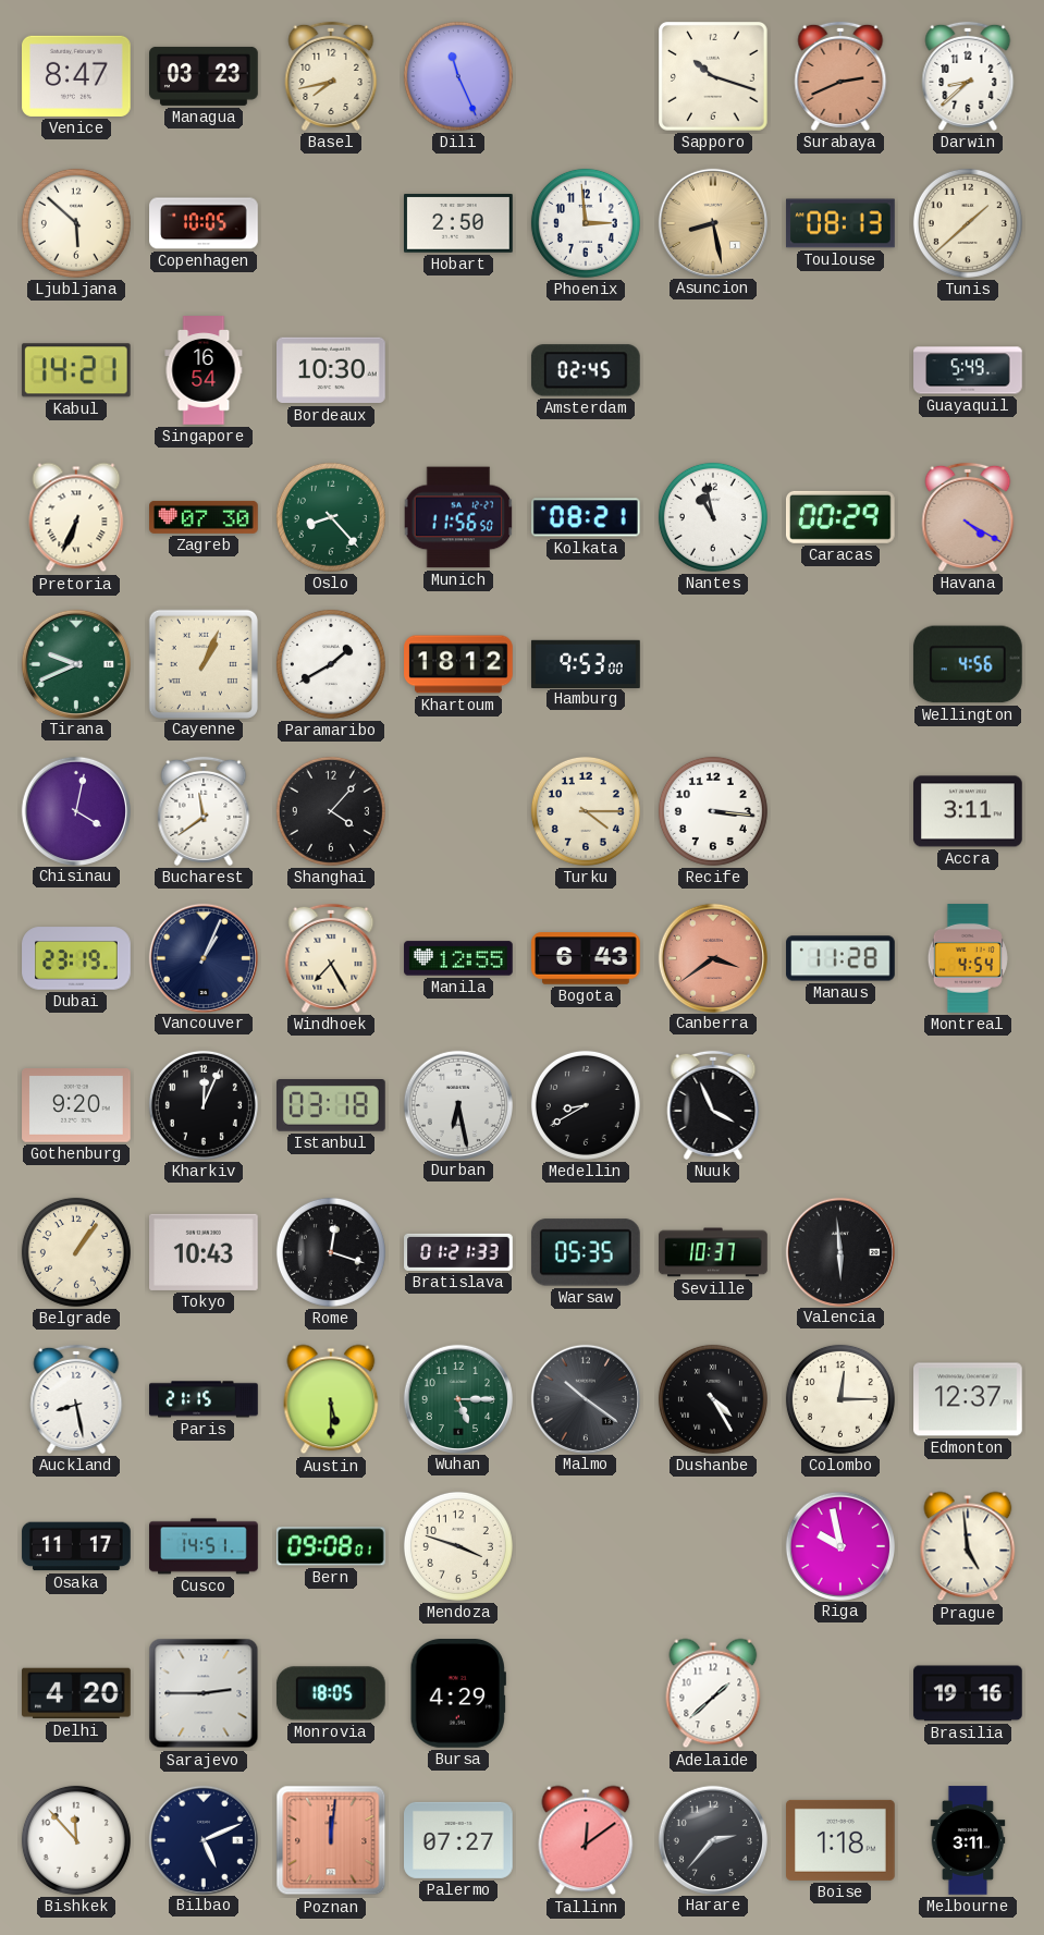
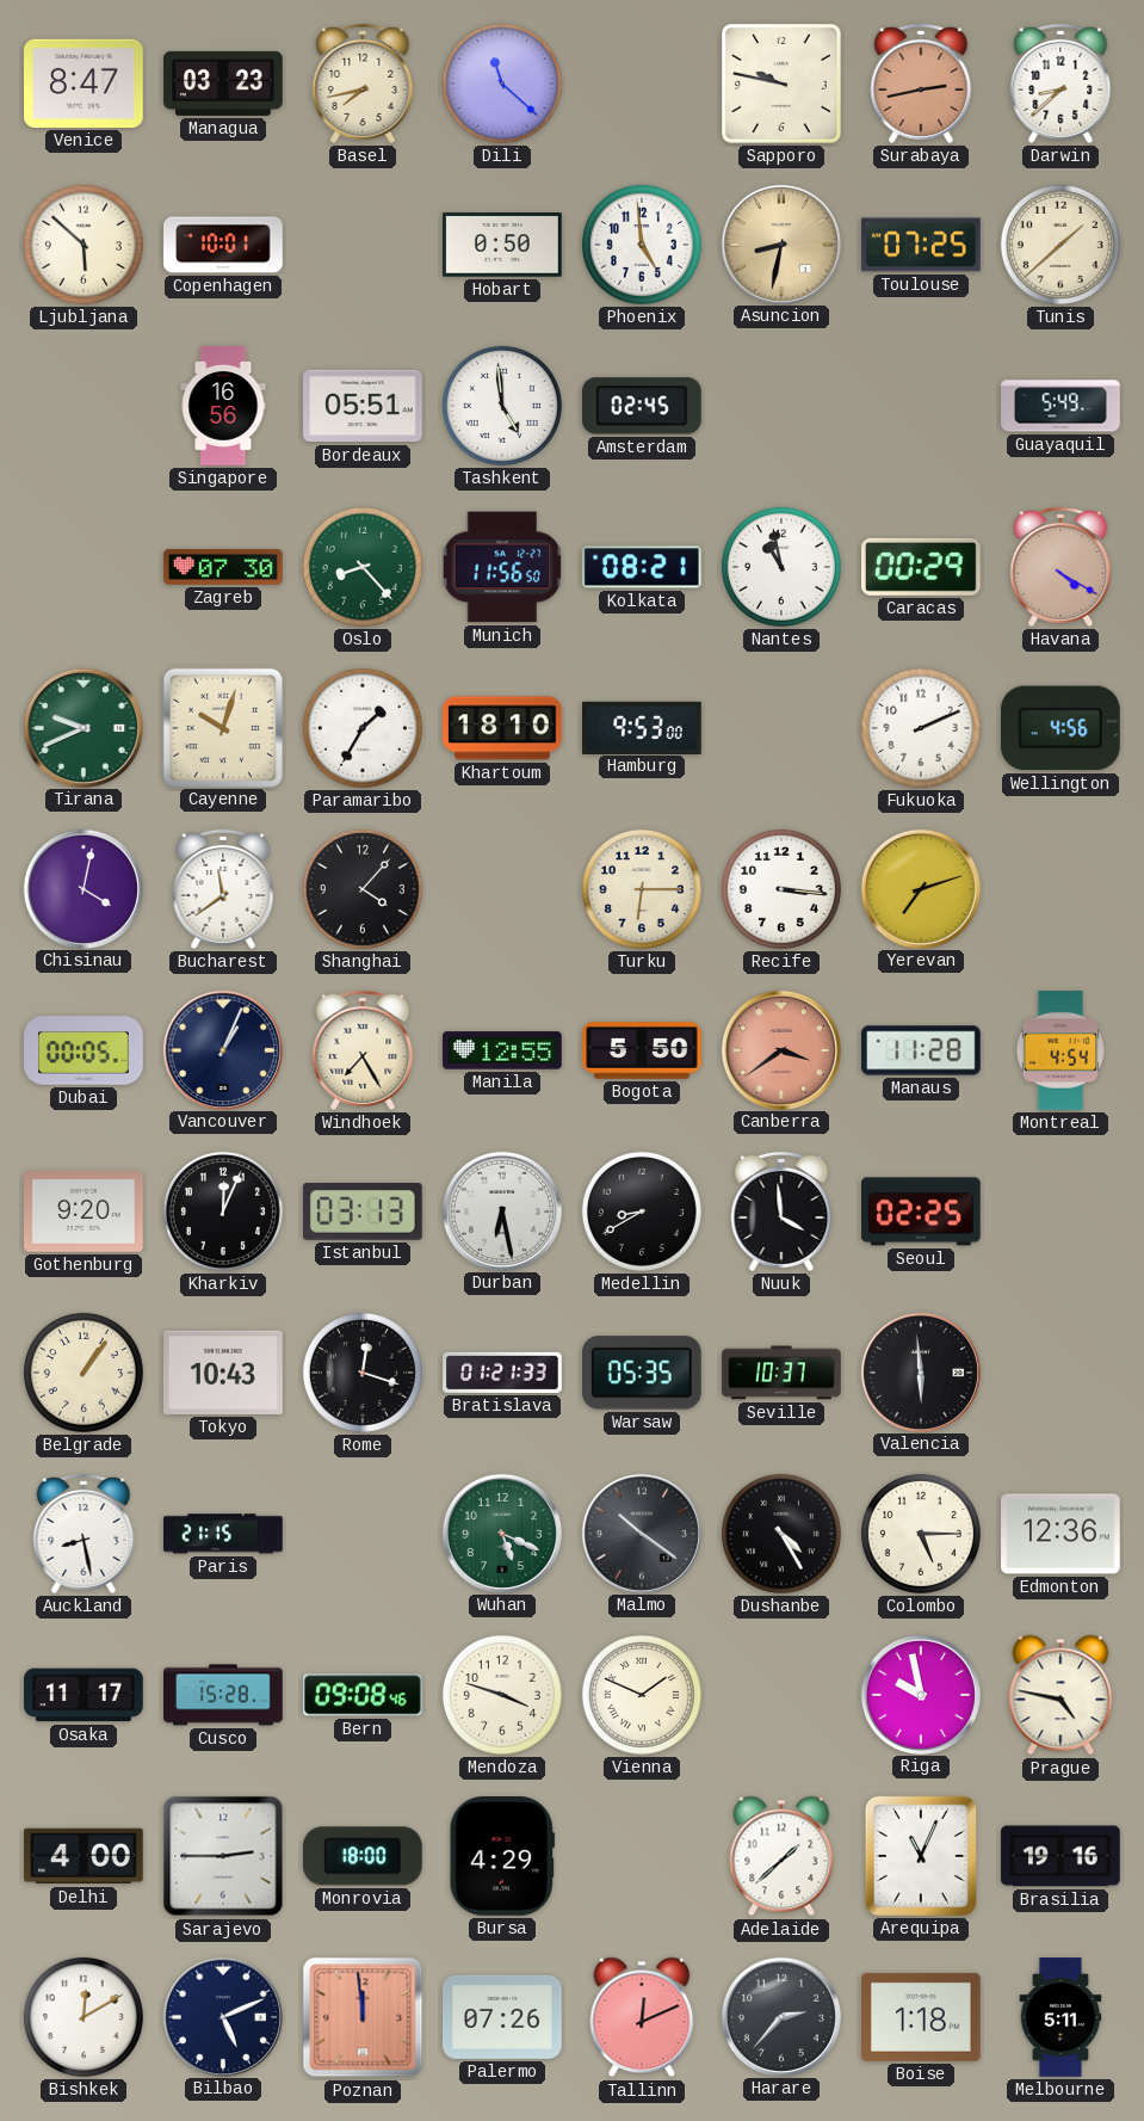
Dili: 11:26 -> 11:22
Sapporo: 10:18 -> 9:47
Surabaya: 2:41 -> 2:43
Copenhagen: 10:05 -> 10:01
Hobart: 2:50 -> 0:50
Phoenix: 2:59 -> 4:59
Asuncion: 8:28 -> 8:32
Toulouse: 08:13 -> 07:25
Kabul: 14:21 -> none
Singapore: 16:54 -> 16:56
Bordeaux: 10:30 -> 05:51
Tashkent: none -> 4:59
Pretoria: 6:34 -> none
Cayenne: 1:04 -> 10:03
Paramaribo: 1:40 -> 1:35
Khartoum: 18:12 -> 18:10
Fukuoka: none -> 2:11
Turku: 4:15 -> 6:15
Yerevan: none -> 7:12
Accra: 3:11 -> none
Dubai: 23:19 -> 00:05
Bogota: 6:43 -> 5:50
Istanbul: 03:18 -> 03:13
Nuuk: 3:56 -> 3:59
Seoul: none -> 02:25
Austin: 5:30 -> none
Wuhan: 5:15 -> 5:19
Colombo: 12:15 -> 5:15
Edmonton: 12:37 -> 12:36
Cusco: 14:51 -> 15:28
Bern: 09:08:01 -> 09:08:46
Vienna: none -> 1:49
Prague: 4:59 -> 4:47
Delhi: 4:20 -> 4:00
Monrovia: 18:05 -> 18:00
Arequipa: none -> 11:04
Bishkek: 11:53 -> 12:10
Poznan: 12:01 -> 11:59
Palermo: 07:27 -> 07:26
Tallinn: 12:09 -> 12:11
Melbourne: 3:11 -> 5:11
